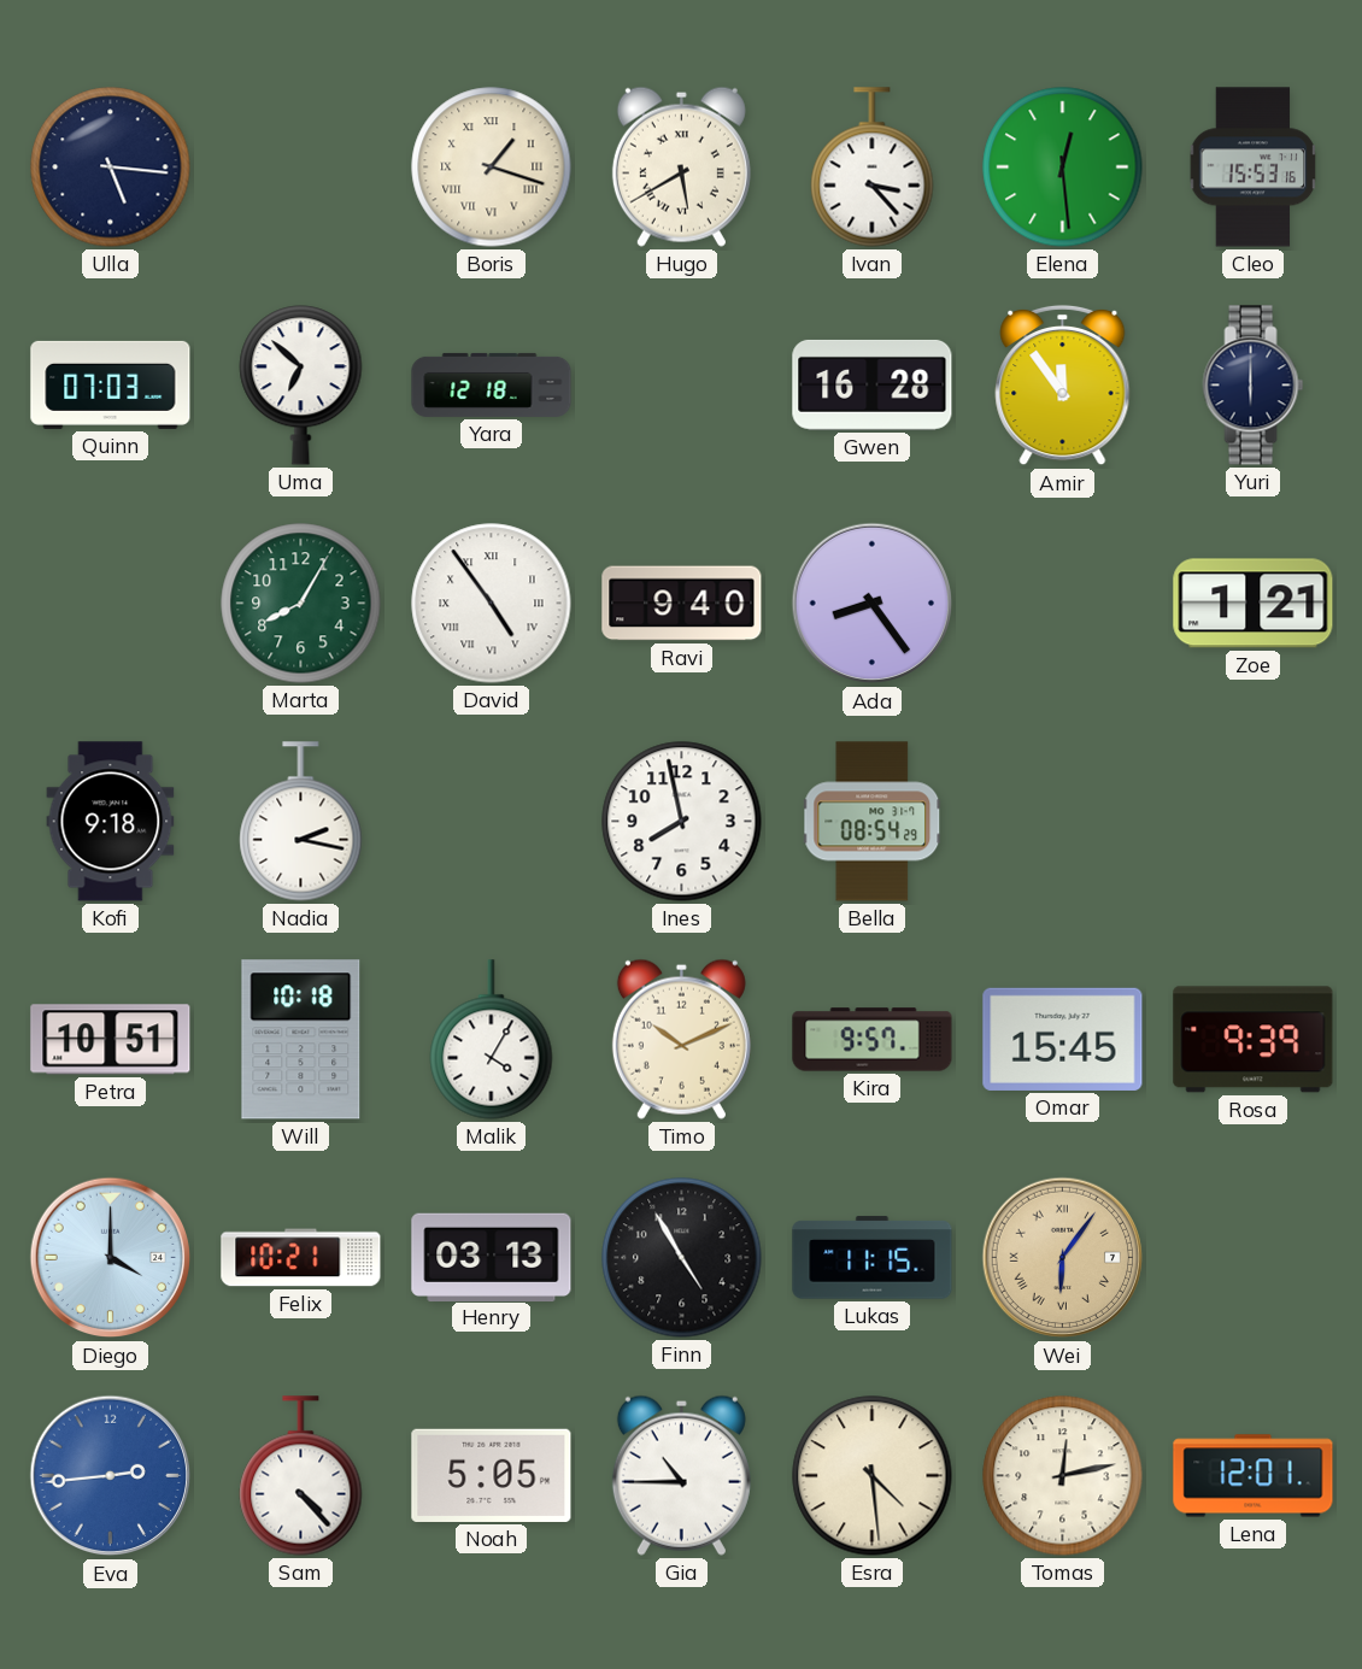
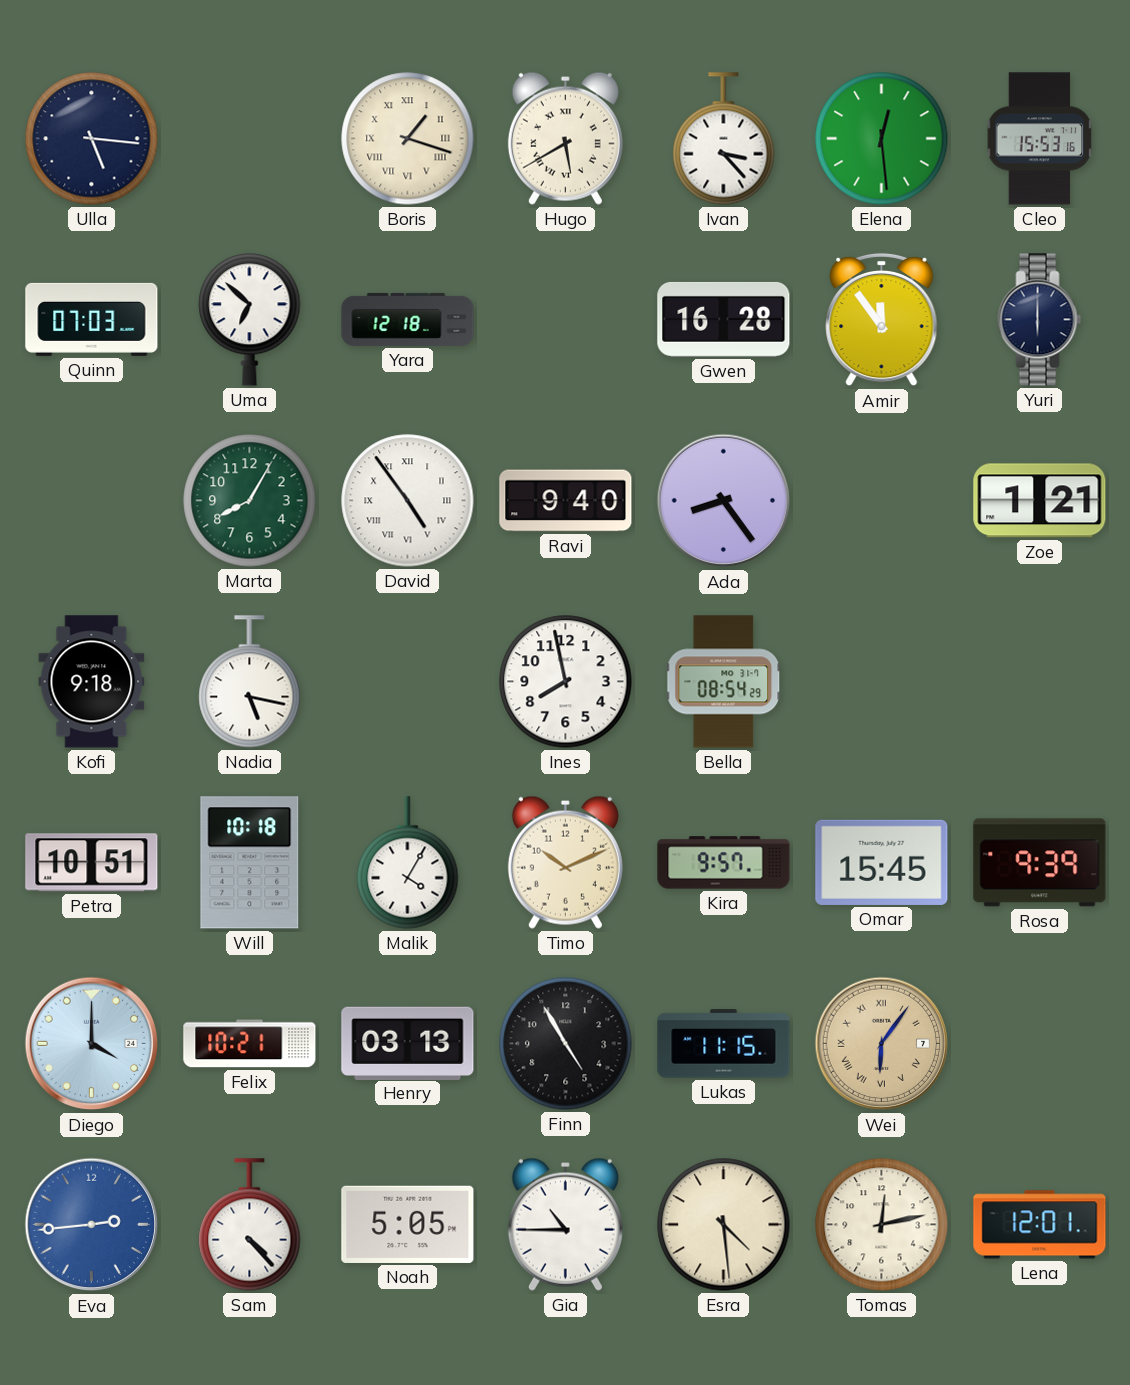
Nadia: 2:17 -> 5:17
